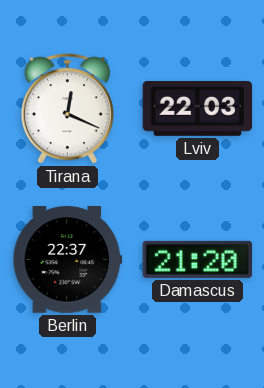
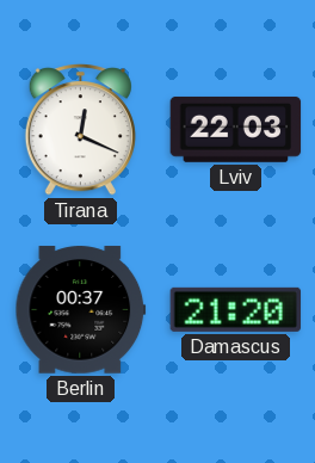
Berlin: 22:37 -> 00:37
